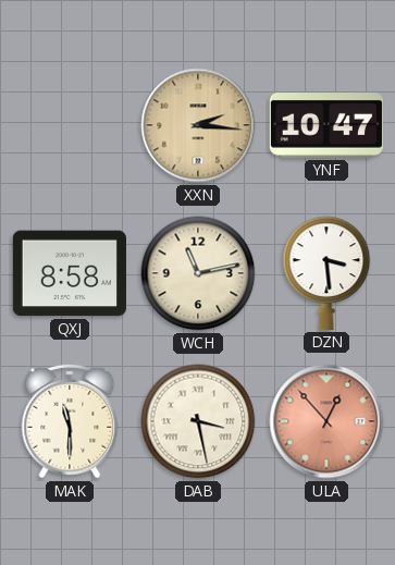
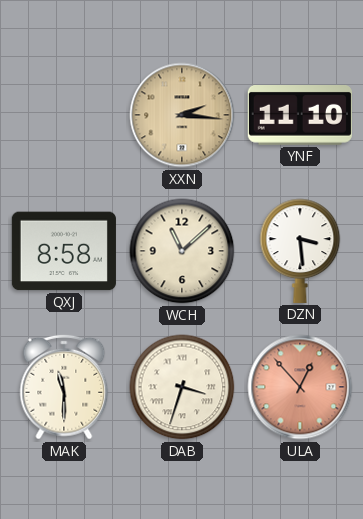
YNF: 10:47 -> 11:10
WCH: 11:13 -> 11:08
DAB: 3:28 -> 3:33
